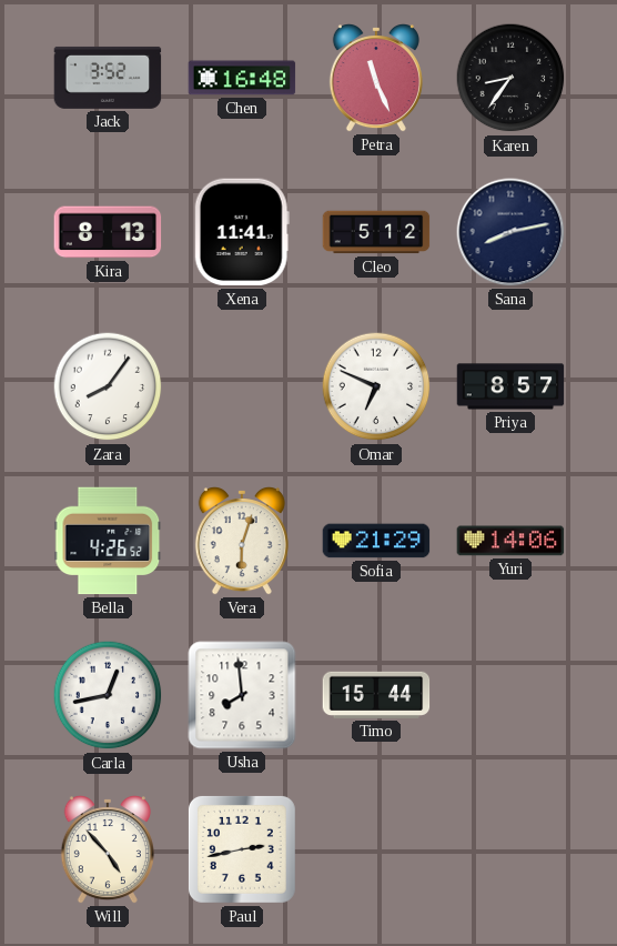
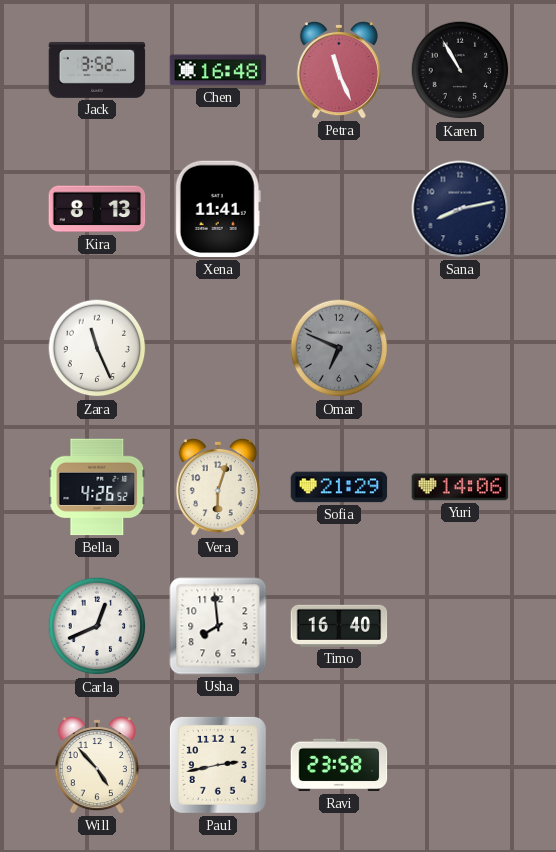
Karen: 8:36 -> 10:55
Cleo: 5:12 -> none
Zara: 8:06 -> 11:26
Omar dial: white -> grey
Priya: 8:57 -> none
Carla: 12:43 -> 12:41
Timo: 15:44 -> 16:40
Ravi: none -> 23:58
